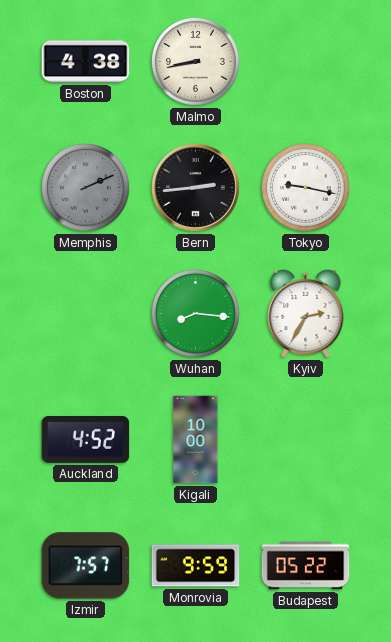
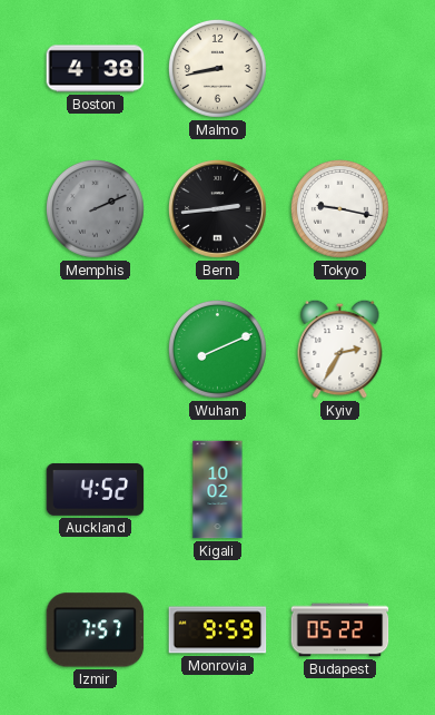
Wuhan: 8:16 -> 8:11
Kigali: 10:00 -> 10:02
